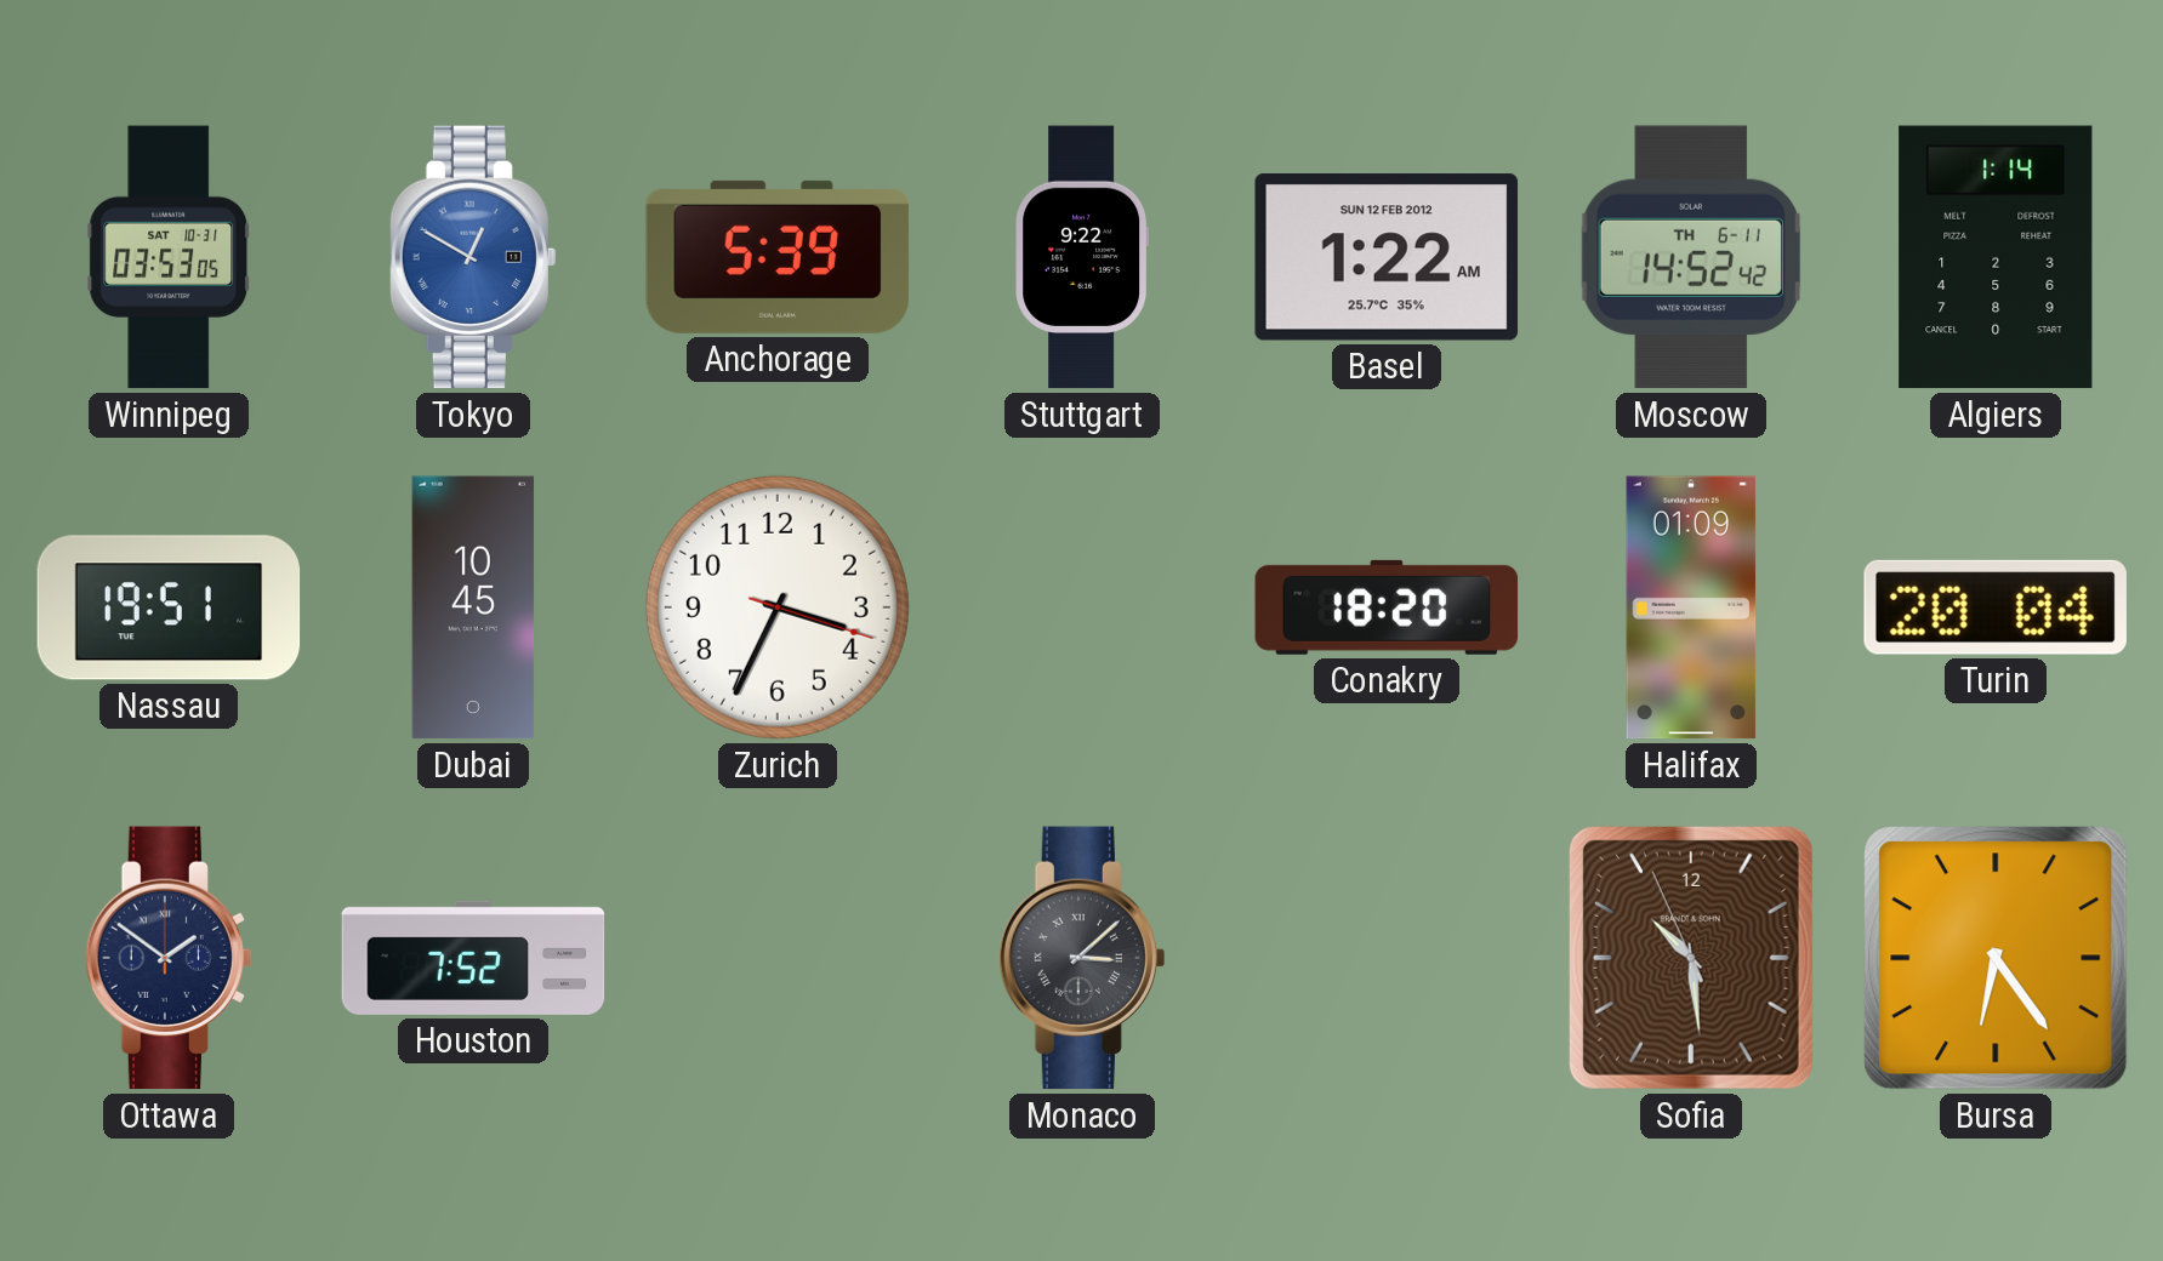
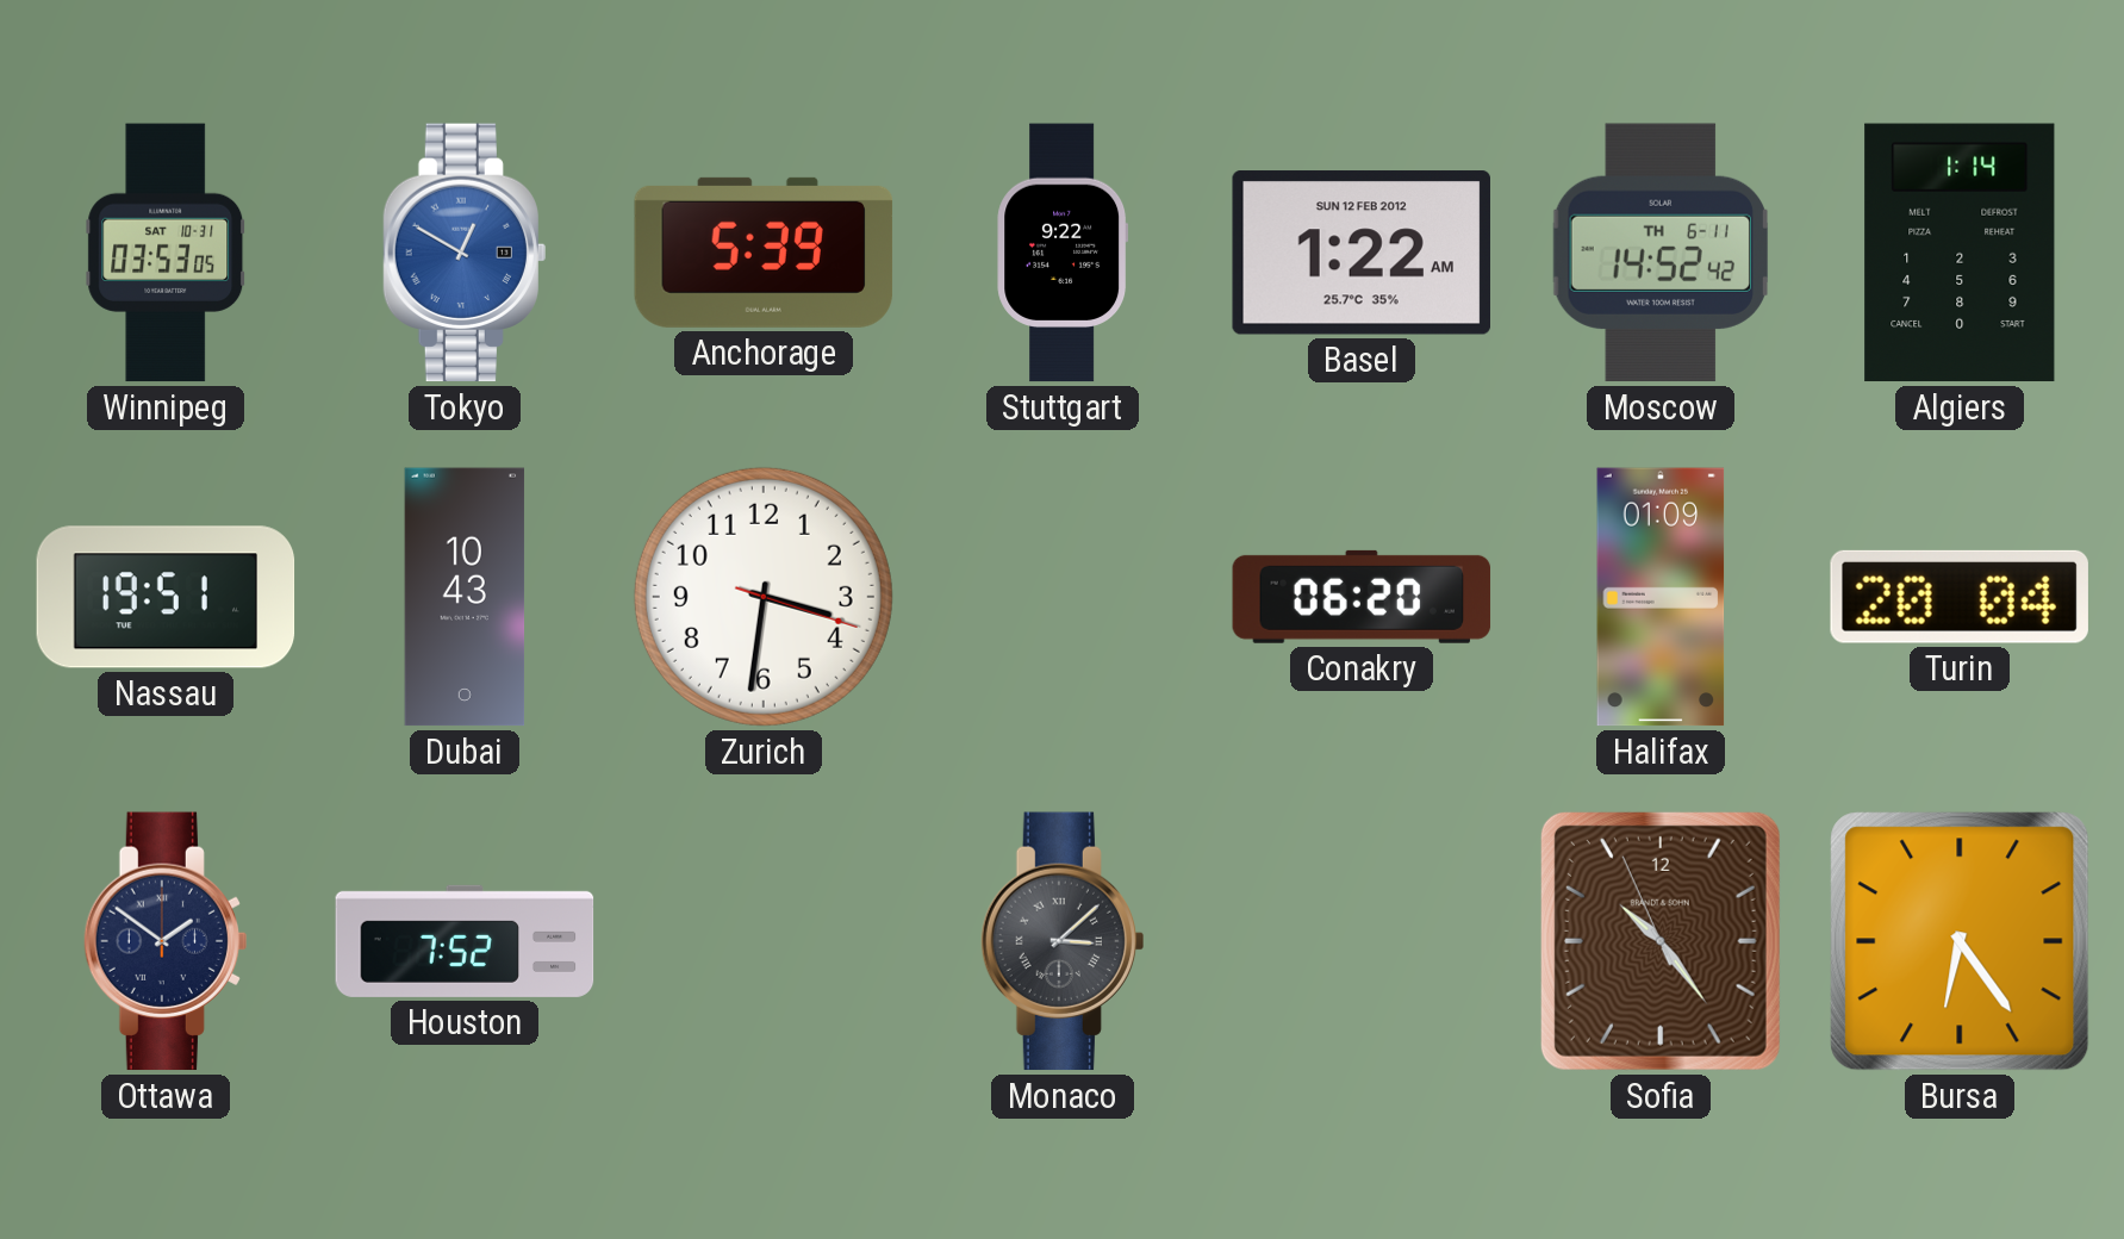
Dubai: 10:45 -> 10:43
Zurich: 3:34 -> 3:31
Conakry: 18:20 -> 06:20
Sofia: 10:28 -> 10:23
